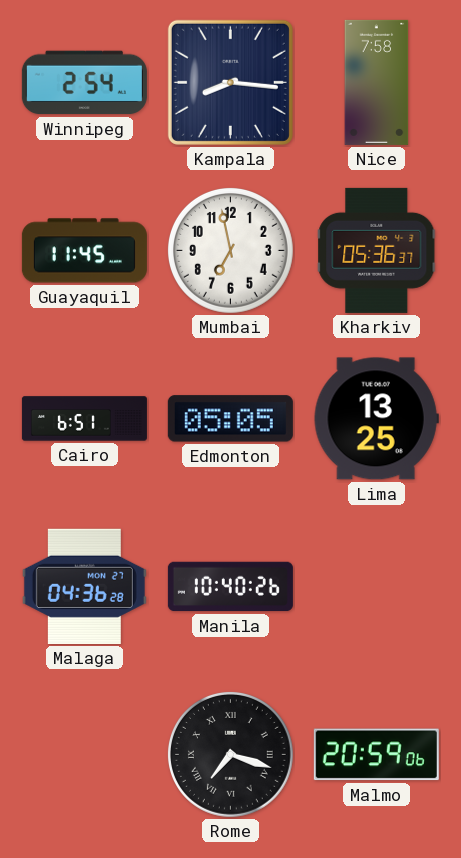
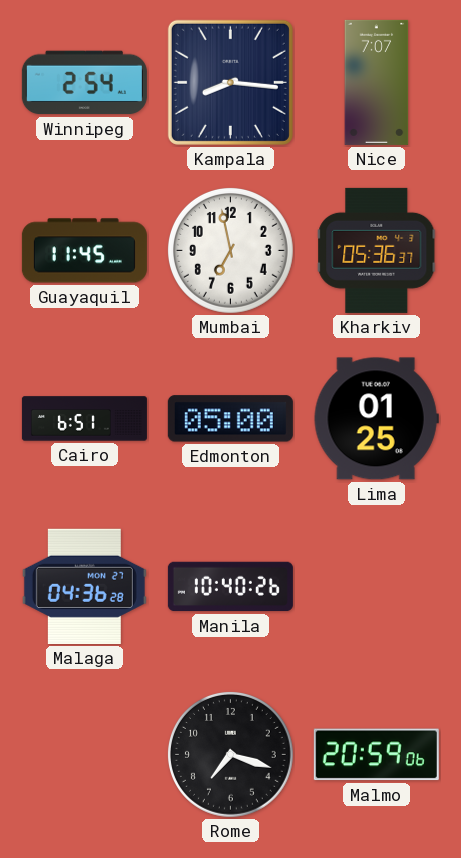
Nice: 7:58 -> 7:07
Edmonton: 05:05 -> 05:00
Lima: 13:25 -> 01:25
Rome numerals: Roman -> Arabic
